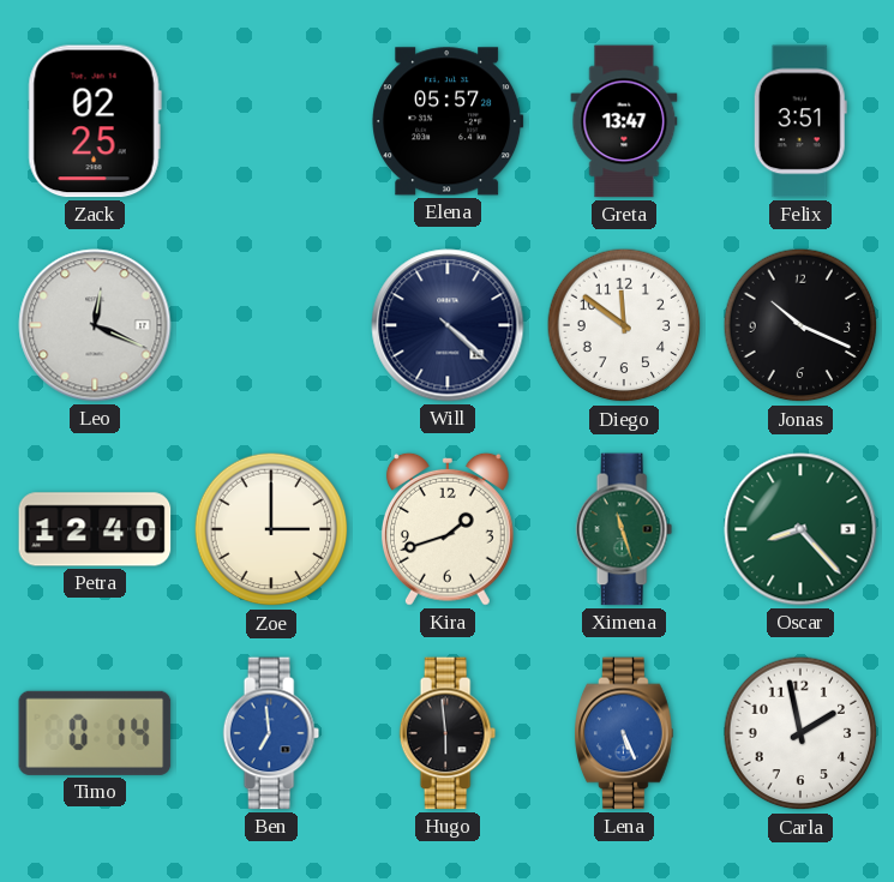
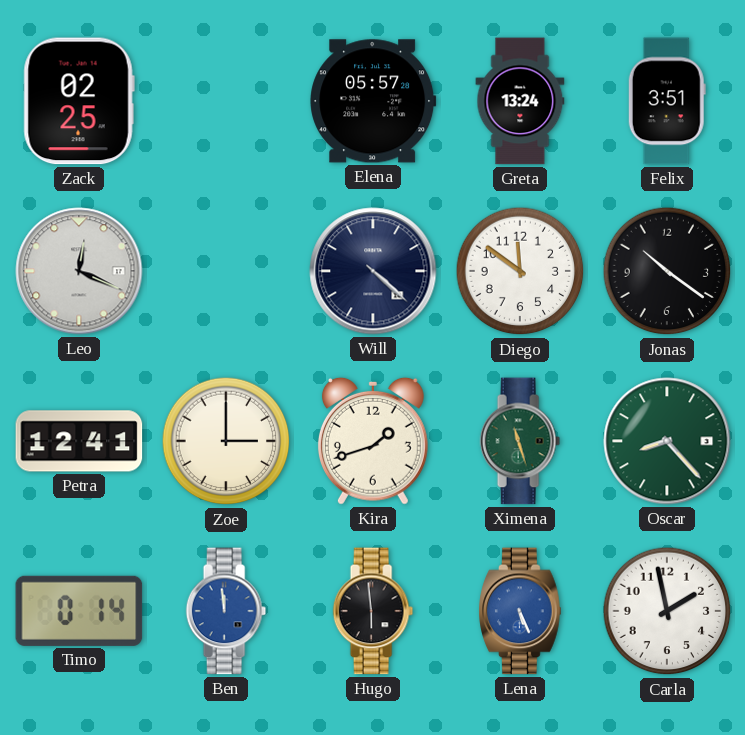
Greta: 13:47 -> 13:24
Jonas: 10:19 -> 10:21
Petra: 12:40 -> 12:41
Ben: 6:59 -> 11:59
